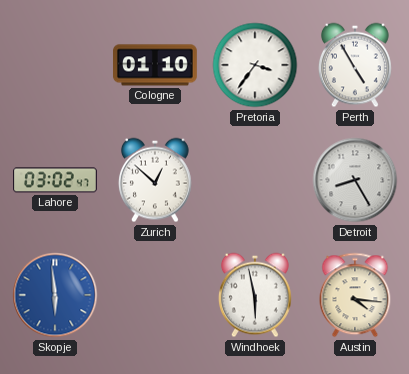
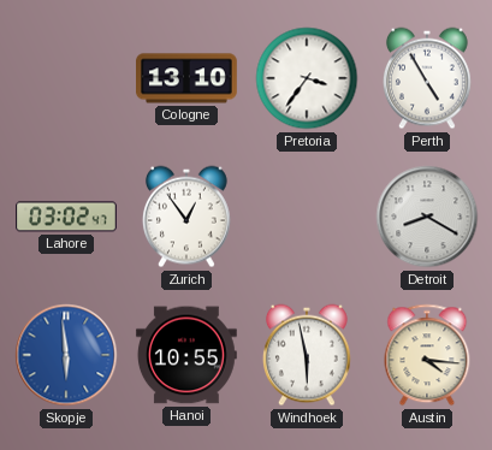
Cologne: 01:10 -> 13:10
Zurich: 12:52 -> 12:54
Detroit: 8:25 -> 8:20
Hanoi: none -> 10:55
